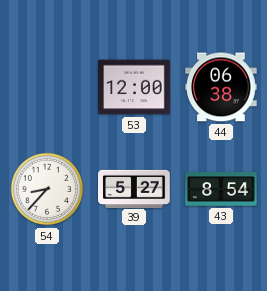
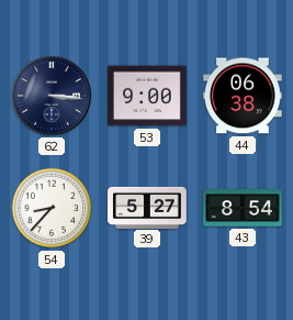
62: none -> 3:16
53: 12:00 -> 9:00
